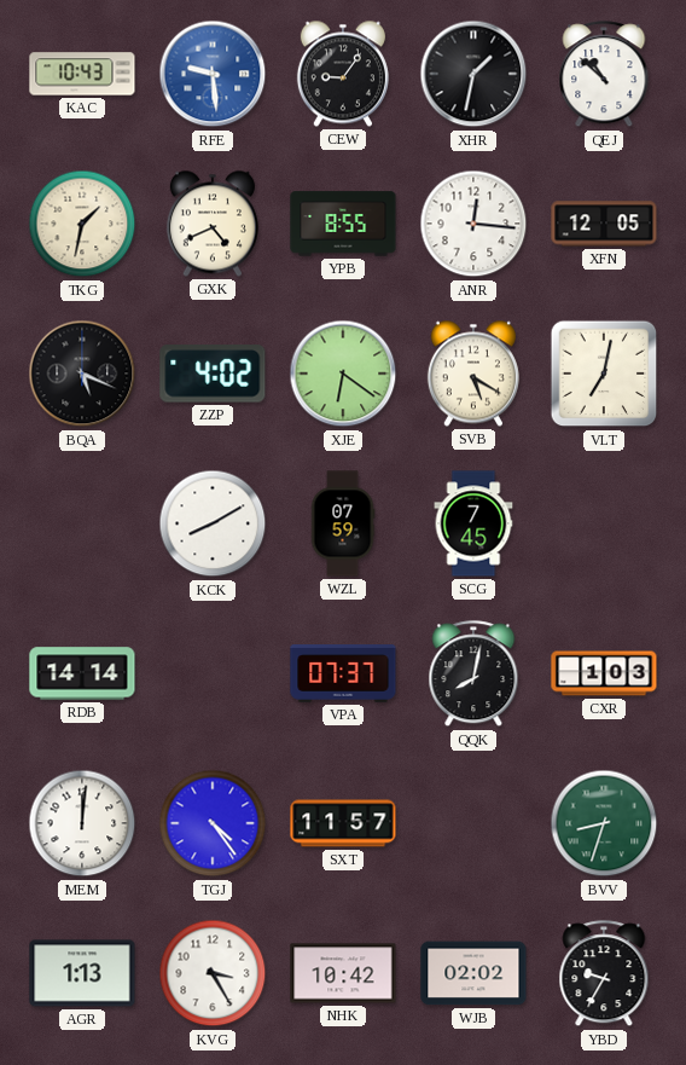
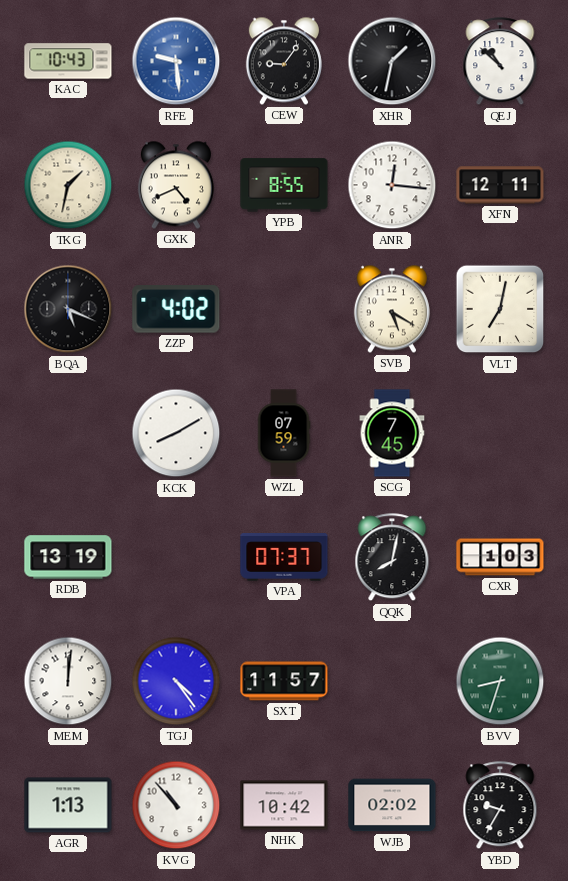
XFN: 12:05 -> 12:11
XJE: 6:21 -> none
RDB: 14:14 -> 13:19
KVG: 3:25 -> 10:53
